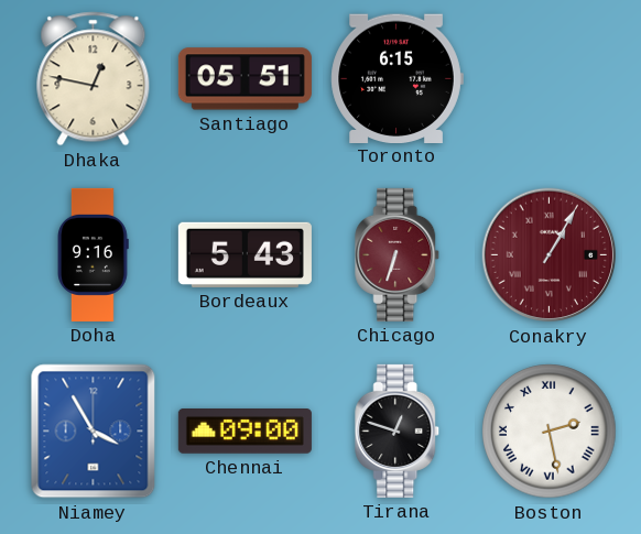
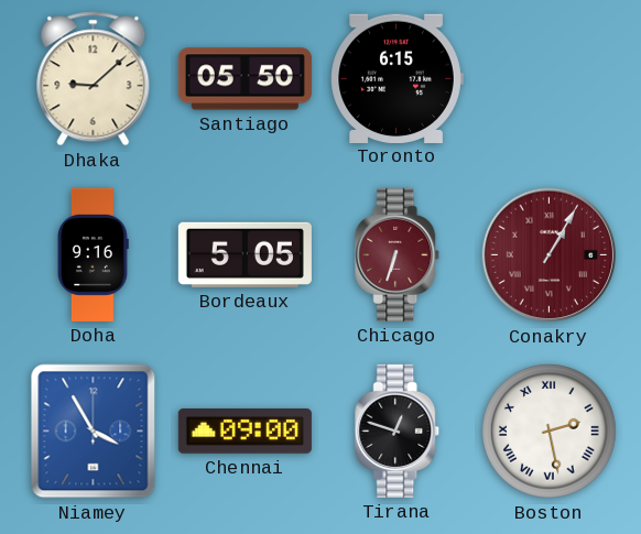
Dhaka: 12:47 -> 9:08
Santiago: 05:51 -> 05:50
Bordeaux: 5:43 -> 5:05
